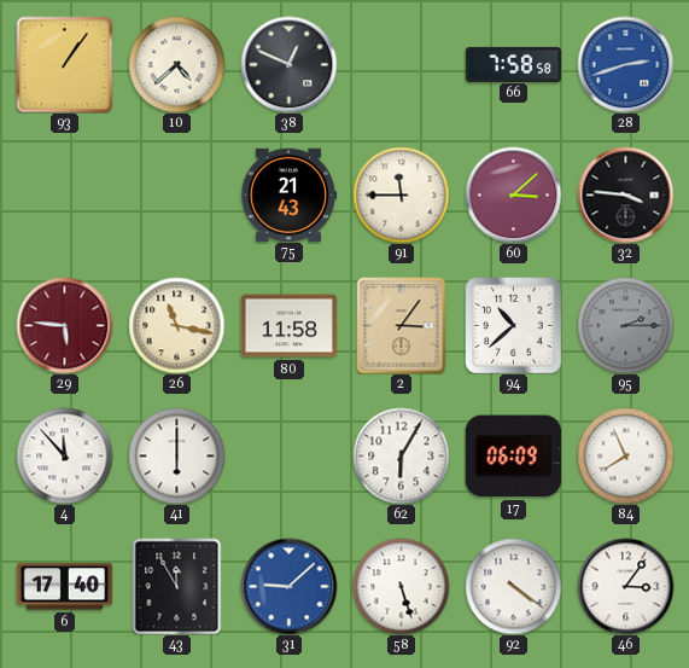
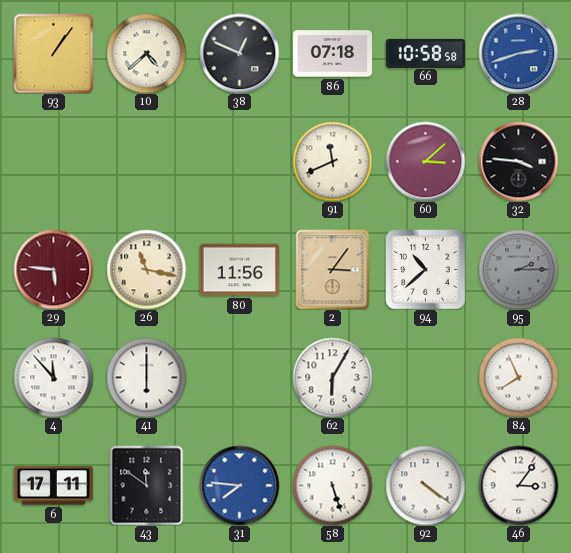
86: none -> 07:18
66: 7:58 -> 10:58
75: 21:43 -> none
91: 11:45 -> 11:41
80: 11:58 -> 11:56
17: 06:09 -> none
6: 17:40 -> 17:11
43: 11:55 -> 11:51
31: 9:08 -> 7:46
